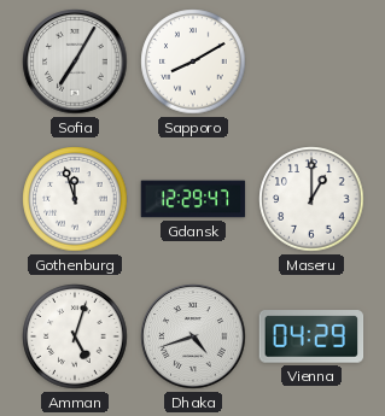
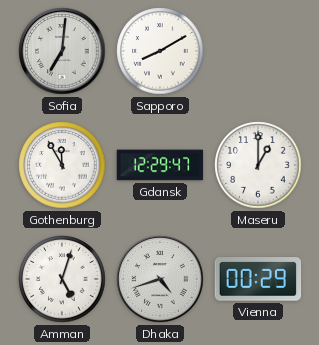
Sofia: 7:05 -> 7:01
Gothenburg: 11:57 -> 11:55
Vienna: 04:29 -> 00:29
